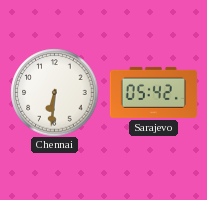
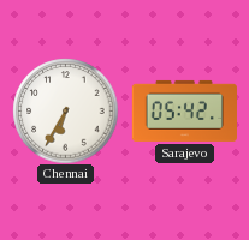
Chennai: 6:31 -> 6:35
